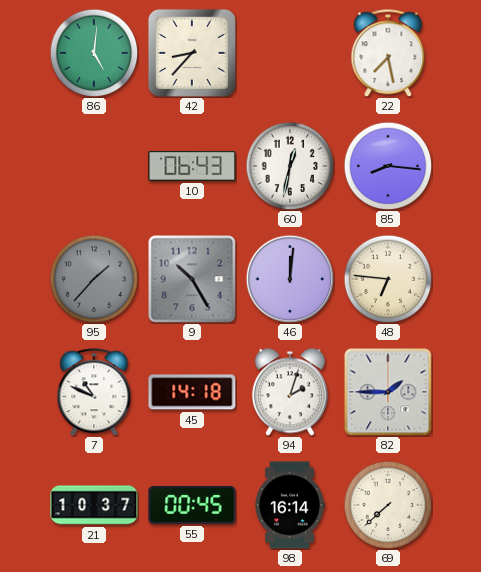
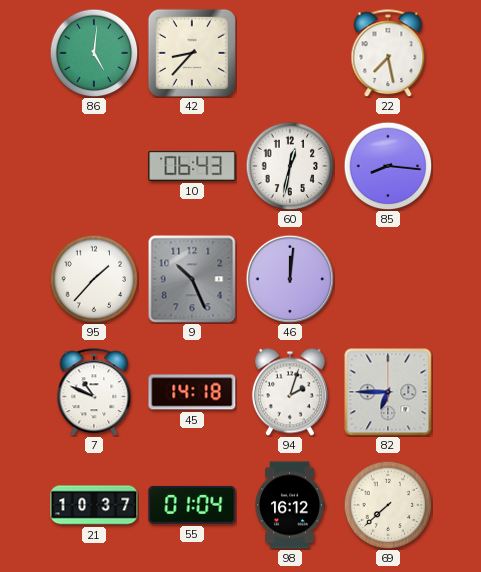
95 dial: grey -> white
9: 10:25 -> 10:26
48: 6:46 -> none
82: 1:45 -> 6:45
55: 00:45 -> 01:04
98: 16:14 -> 16:12
